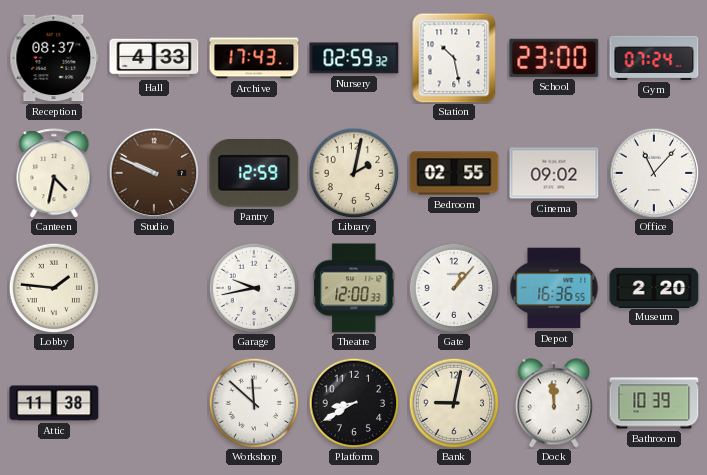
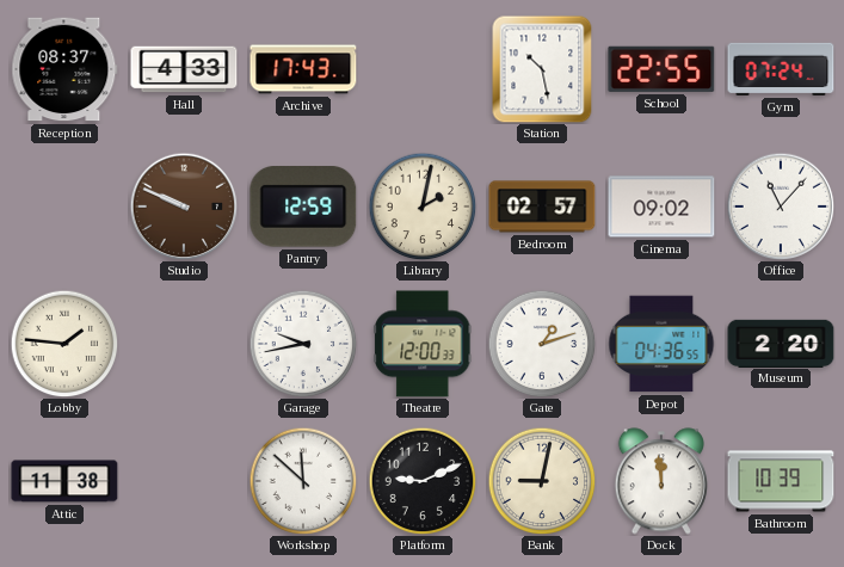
Nursery: 02:59 -> none
School: 23:00 -> 22:55
Canteen: 4:32 -> none
Bedroom: 02:55 -> 02:57
Gate: 1:07 -> 1:12
Depot: 16:36 -> 04:36
Platform: 8:40 -> 9:11
